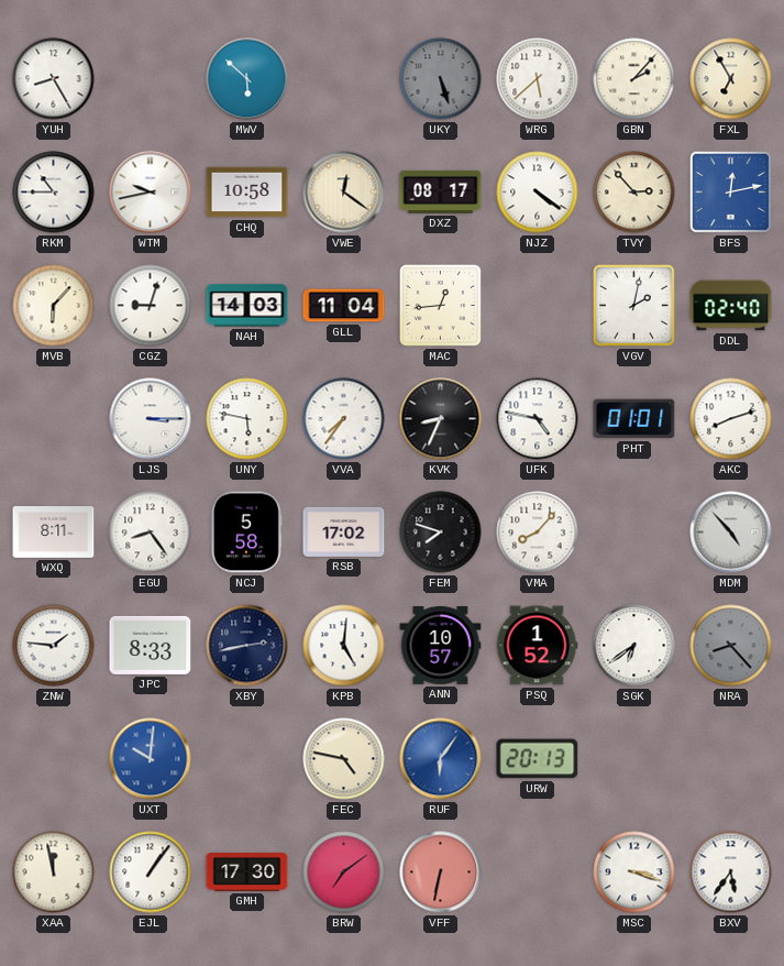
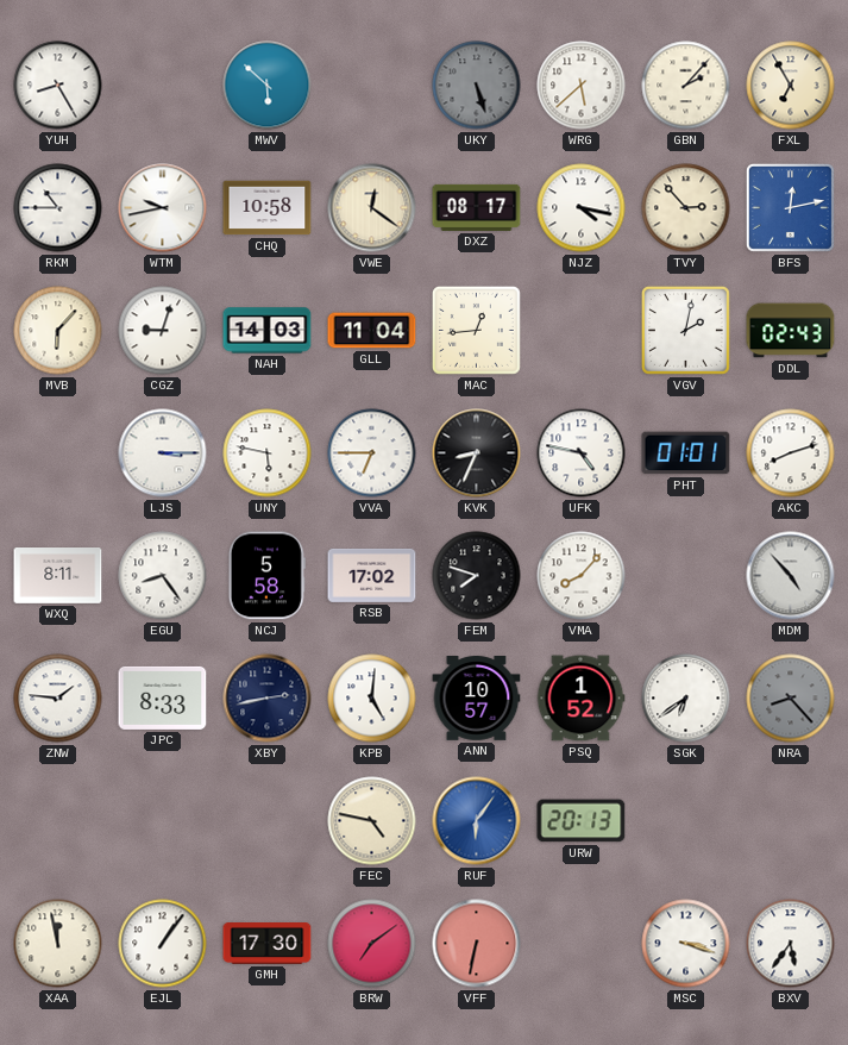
NJZ: 4:21 -> 4:17
DDL: 02:40 -> 02:43
VVA: 7:36 -> 6:45
UXT: 10:01 -> none
